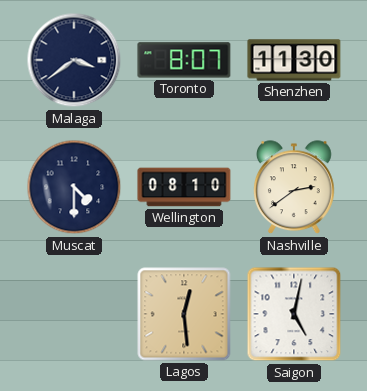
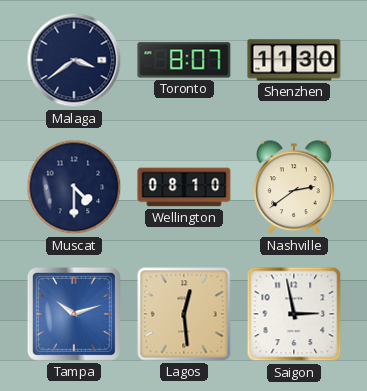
Tampa: none -> 10:12
Saigon: 5:02 -> 2:58
